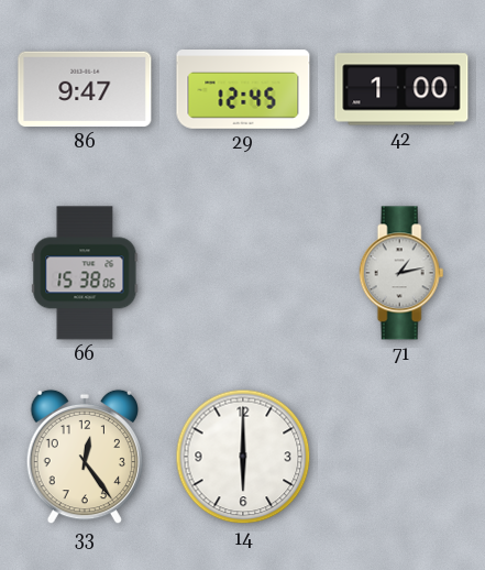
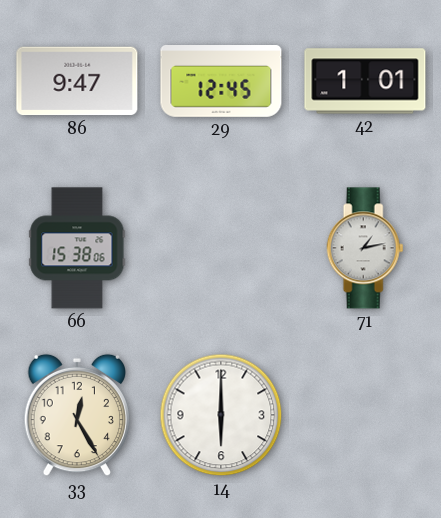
42: 1:00 -> 1:01
33: 12:24 -> 12:25
